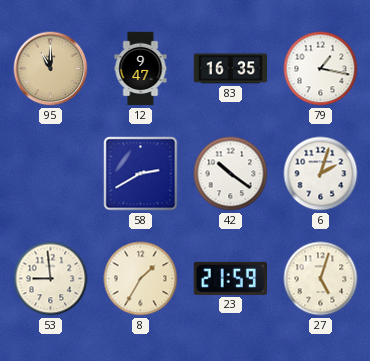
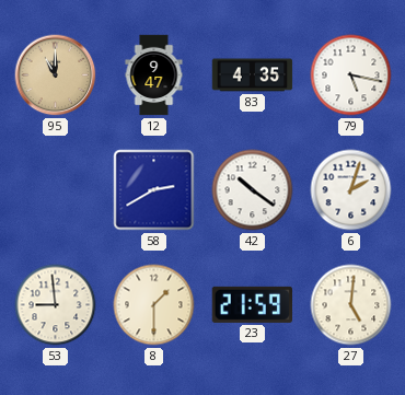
83: 16:35 -> 4:35
79: 1:17 -> 5:17
8: 1:35 -> 1:30
27: 5:03 -> 5:01
